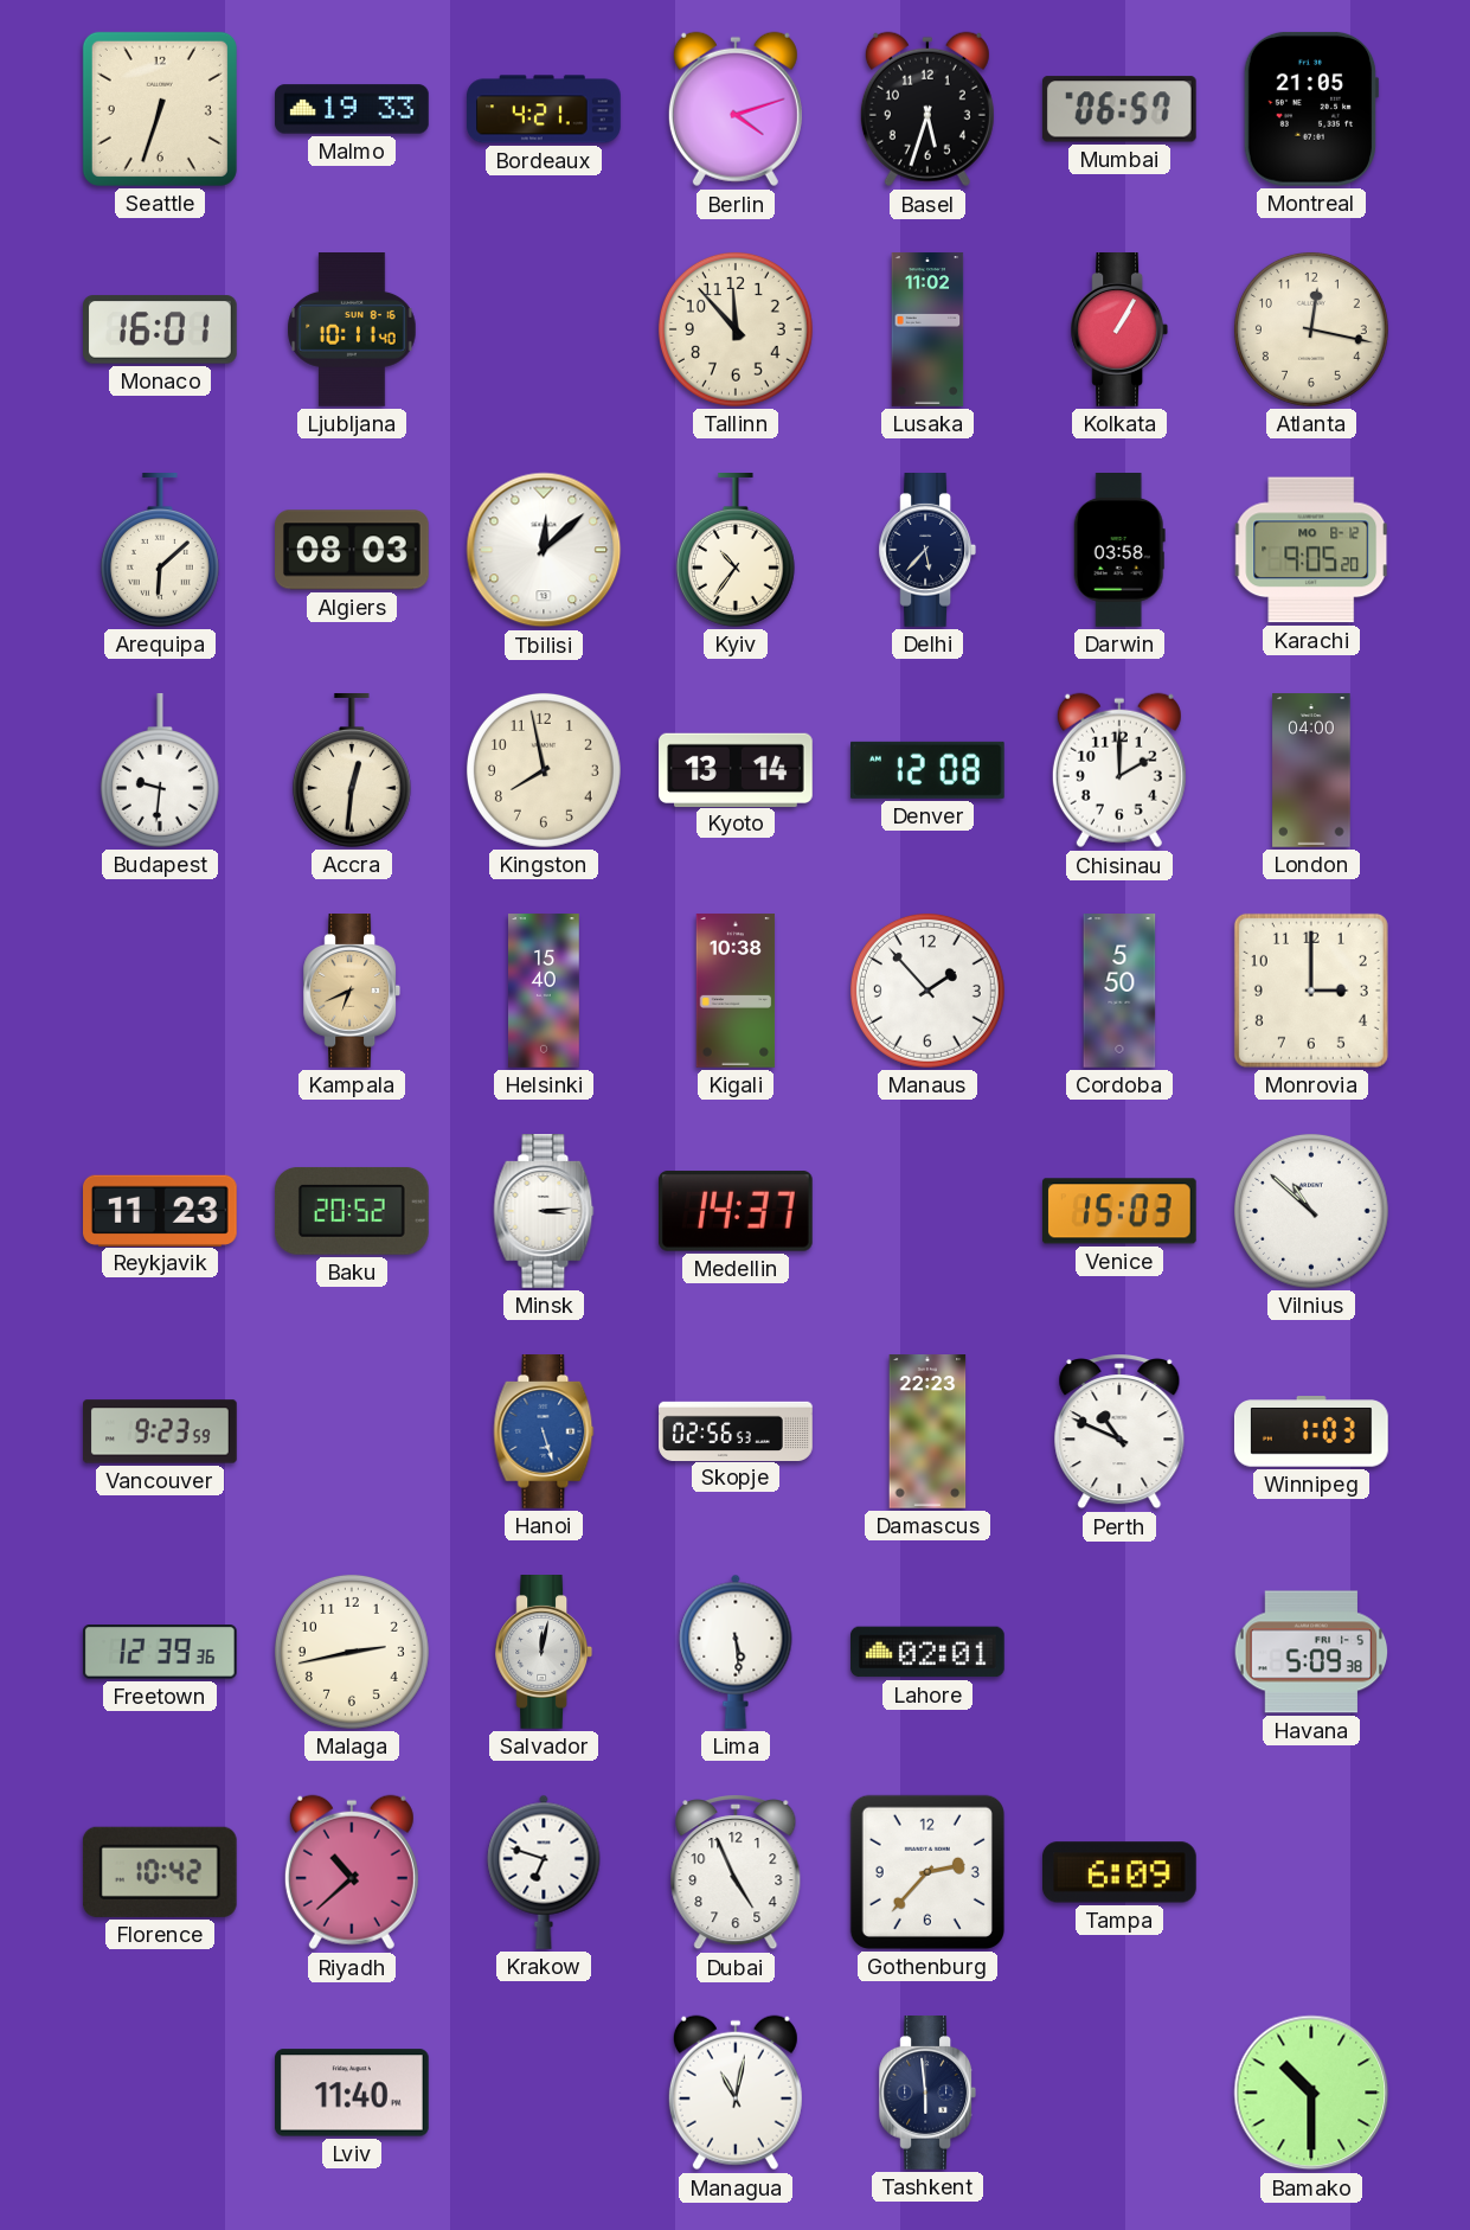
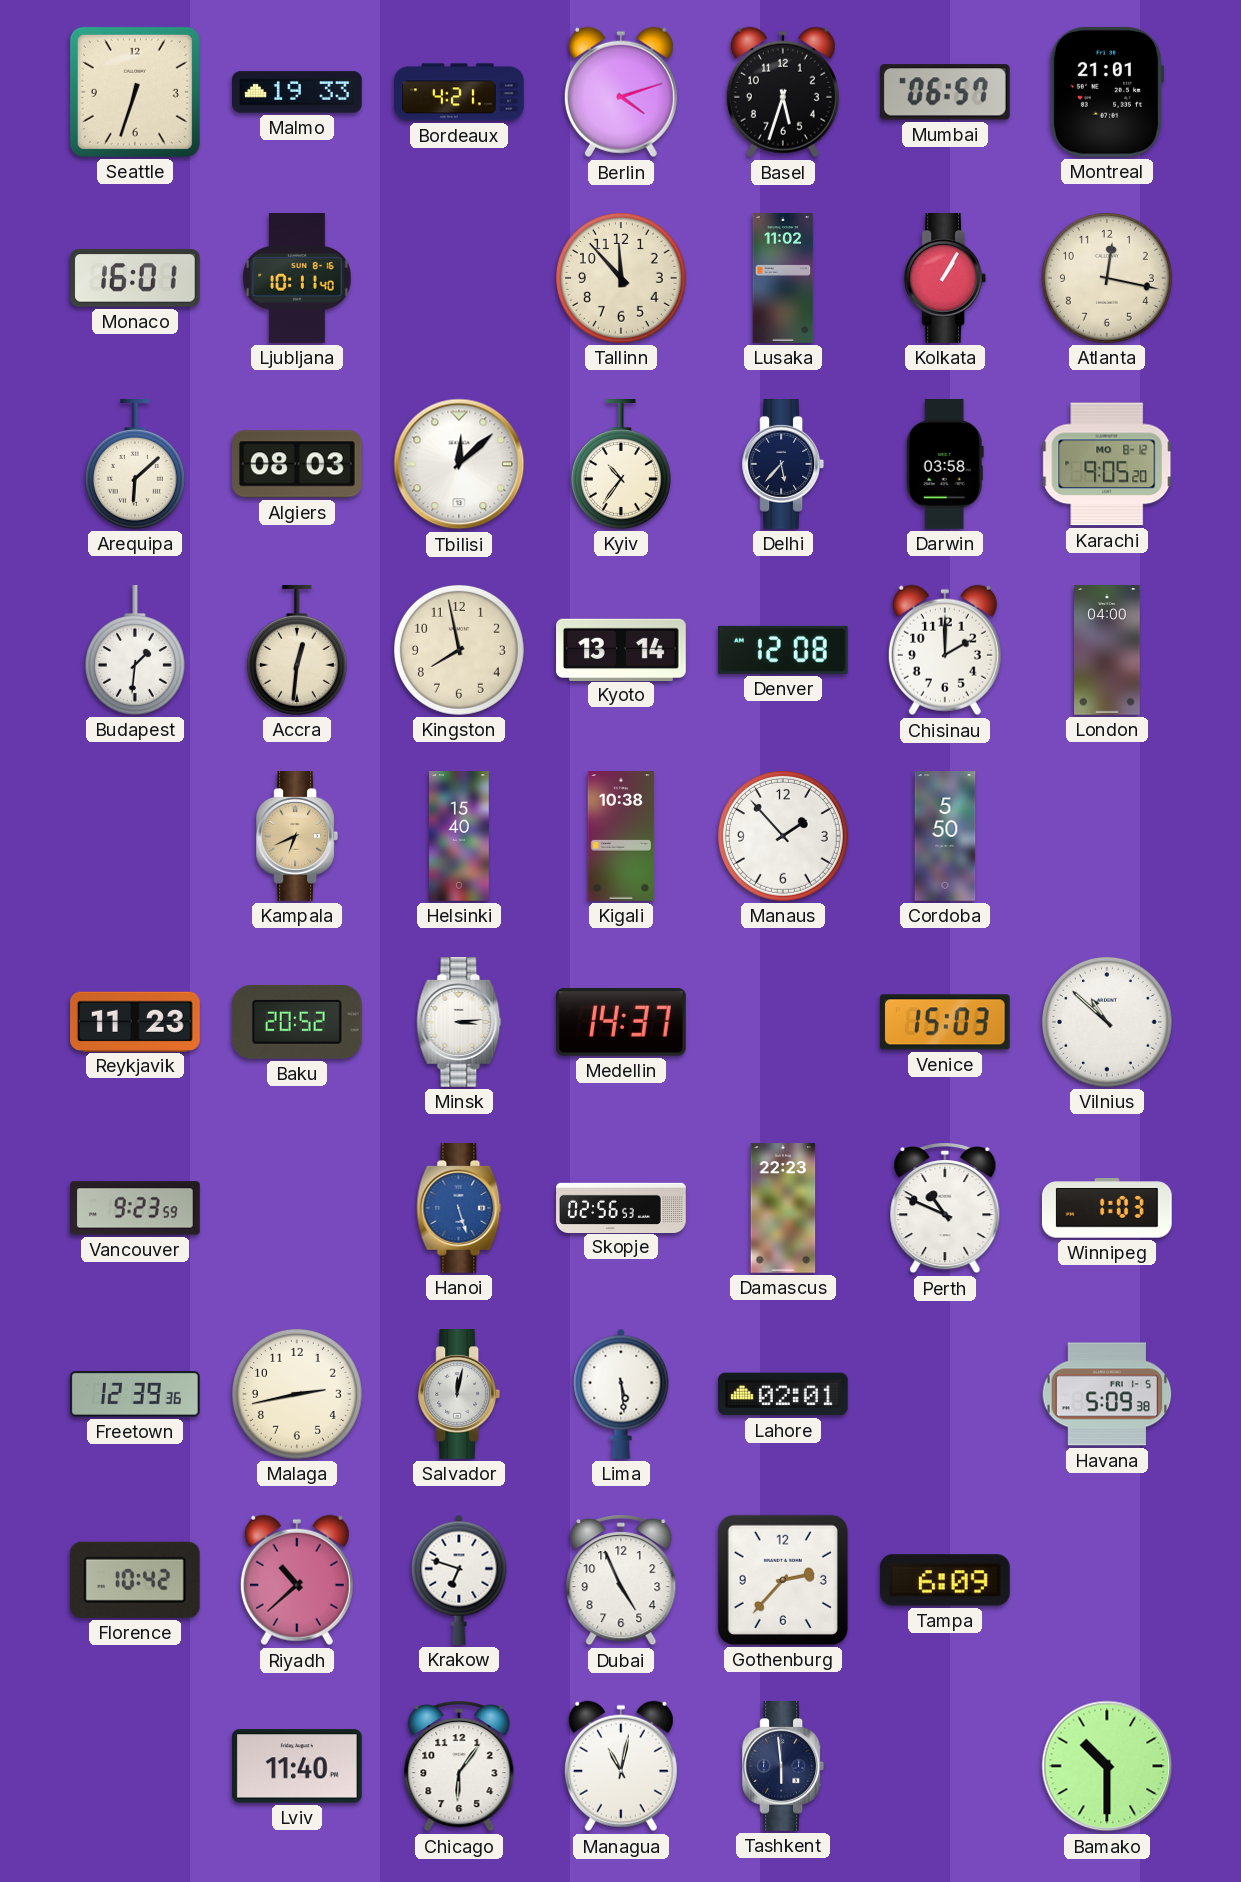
Montreal: 21:05 -> 21:01
Budapest: 9:31 -> 1:31
Monrovia: 3:00 -> none
Chicago: none -> 6:06
